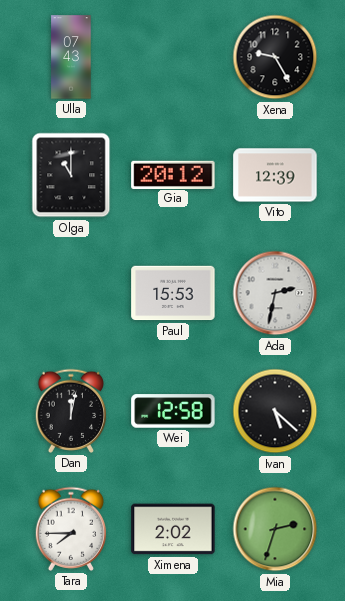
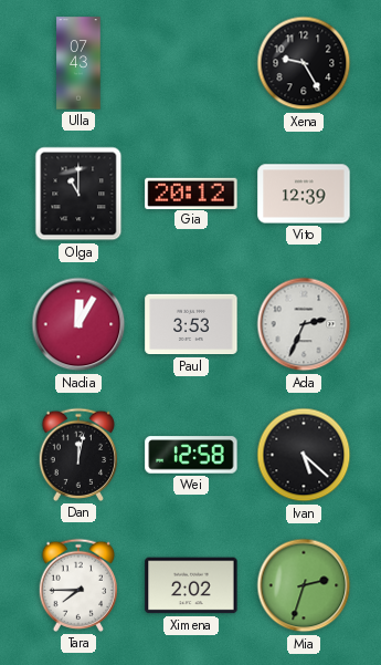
Nadia: none -> 12:05
Paul: 15:53 -> 3:53
Ada: 2:32 -> 2:34
